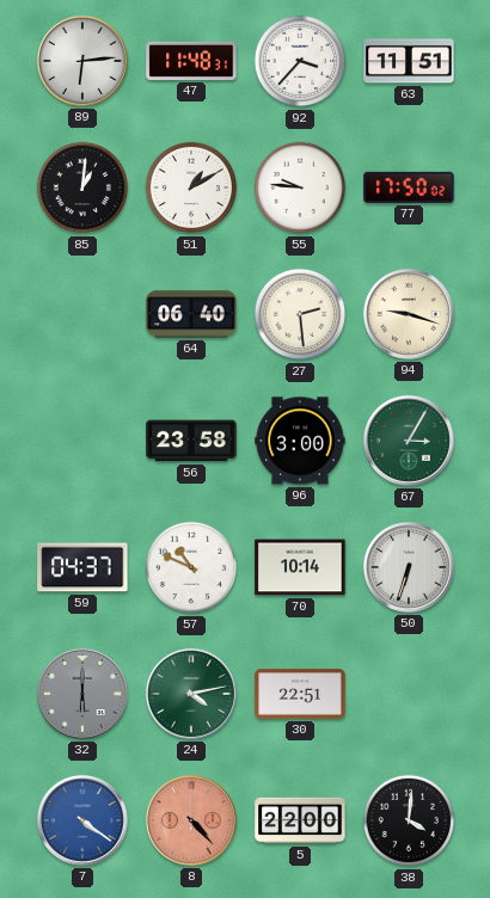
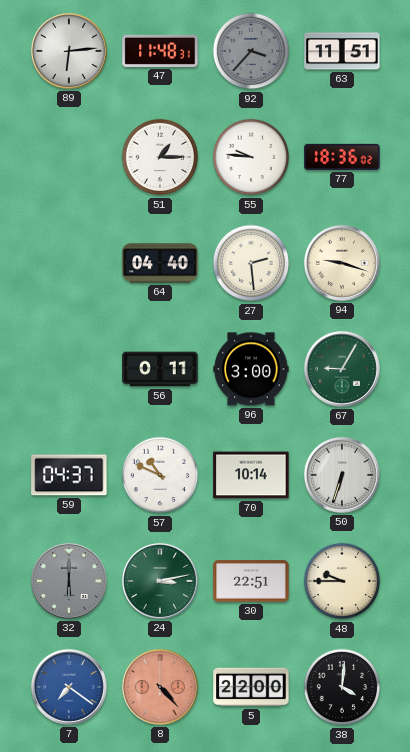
92 dial: white -> grey
85: 1:01 -> none
51: 1:10 -> 1:15
77: 17:50 -> 18:36
64: 06:40 -> 04:40
56: 23:58 -> 0:11
67: 3:05 -> 9:05
24: 4:13 -> 3:13
48: none -> 9:45
7: 4:21 -> 7:21
